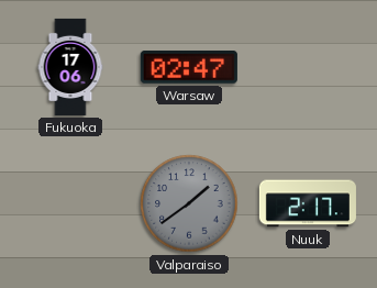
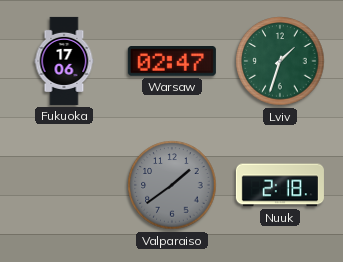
Lviv: none -> 1:33
Nuuk: 2:17 -> 2:18
